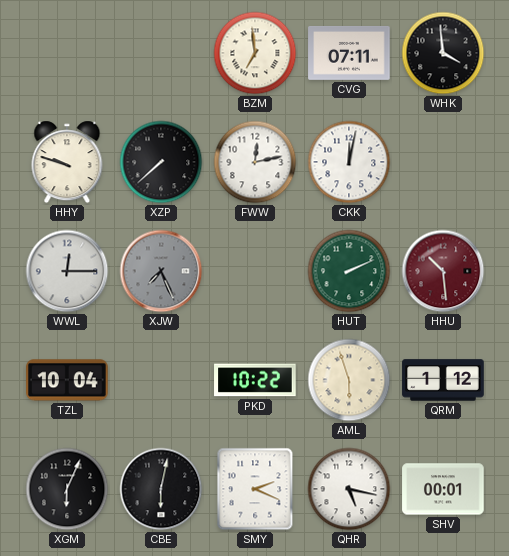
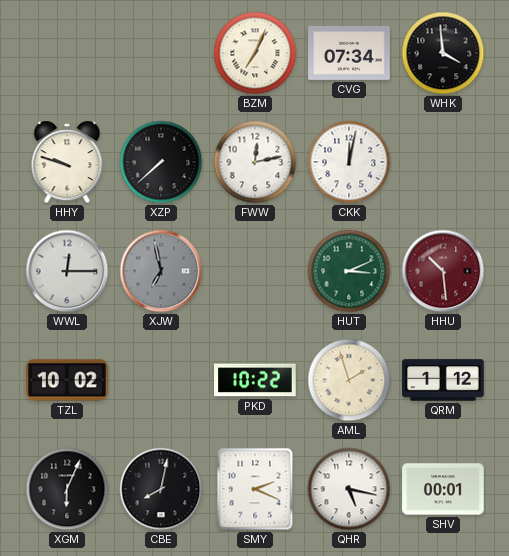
BZM: 6:59 -> 7:04
CVG: 07:11 -> 07:34
XJW: 7:26 -> 6:58
HUT: 2:11 -> 3:11
TZL: 10:04 -> 10:02
AML: 5:57 -> 1:57
CBE: 6:02 -> 8:02
